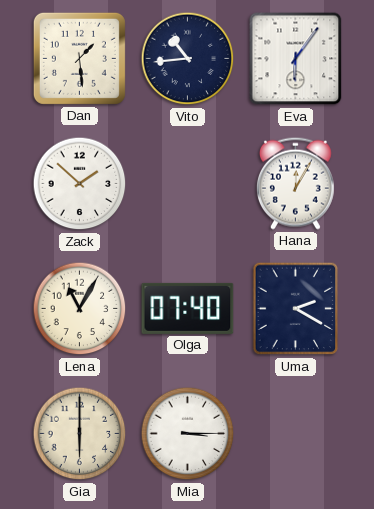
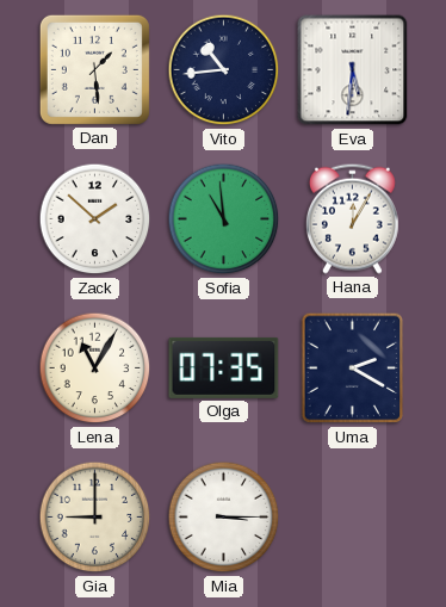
Eva: 6:06 -> 5:31
Sofia: none -> 10:59
Olga: 07:40 -> 07:35
Gia: 6:00 -> 9:00
